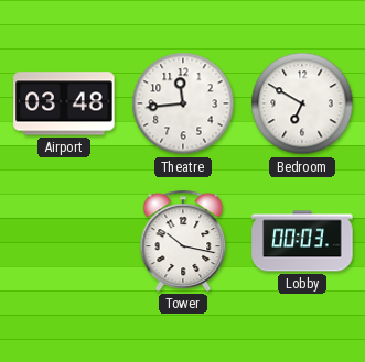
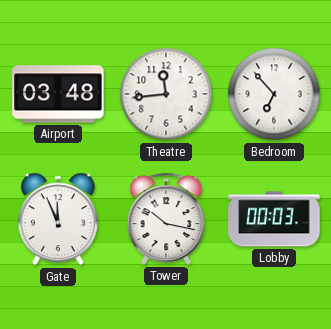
Bedroom: 6:50 -> 6:53
Gate: none -> 11:56
